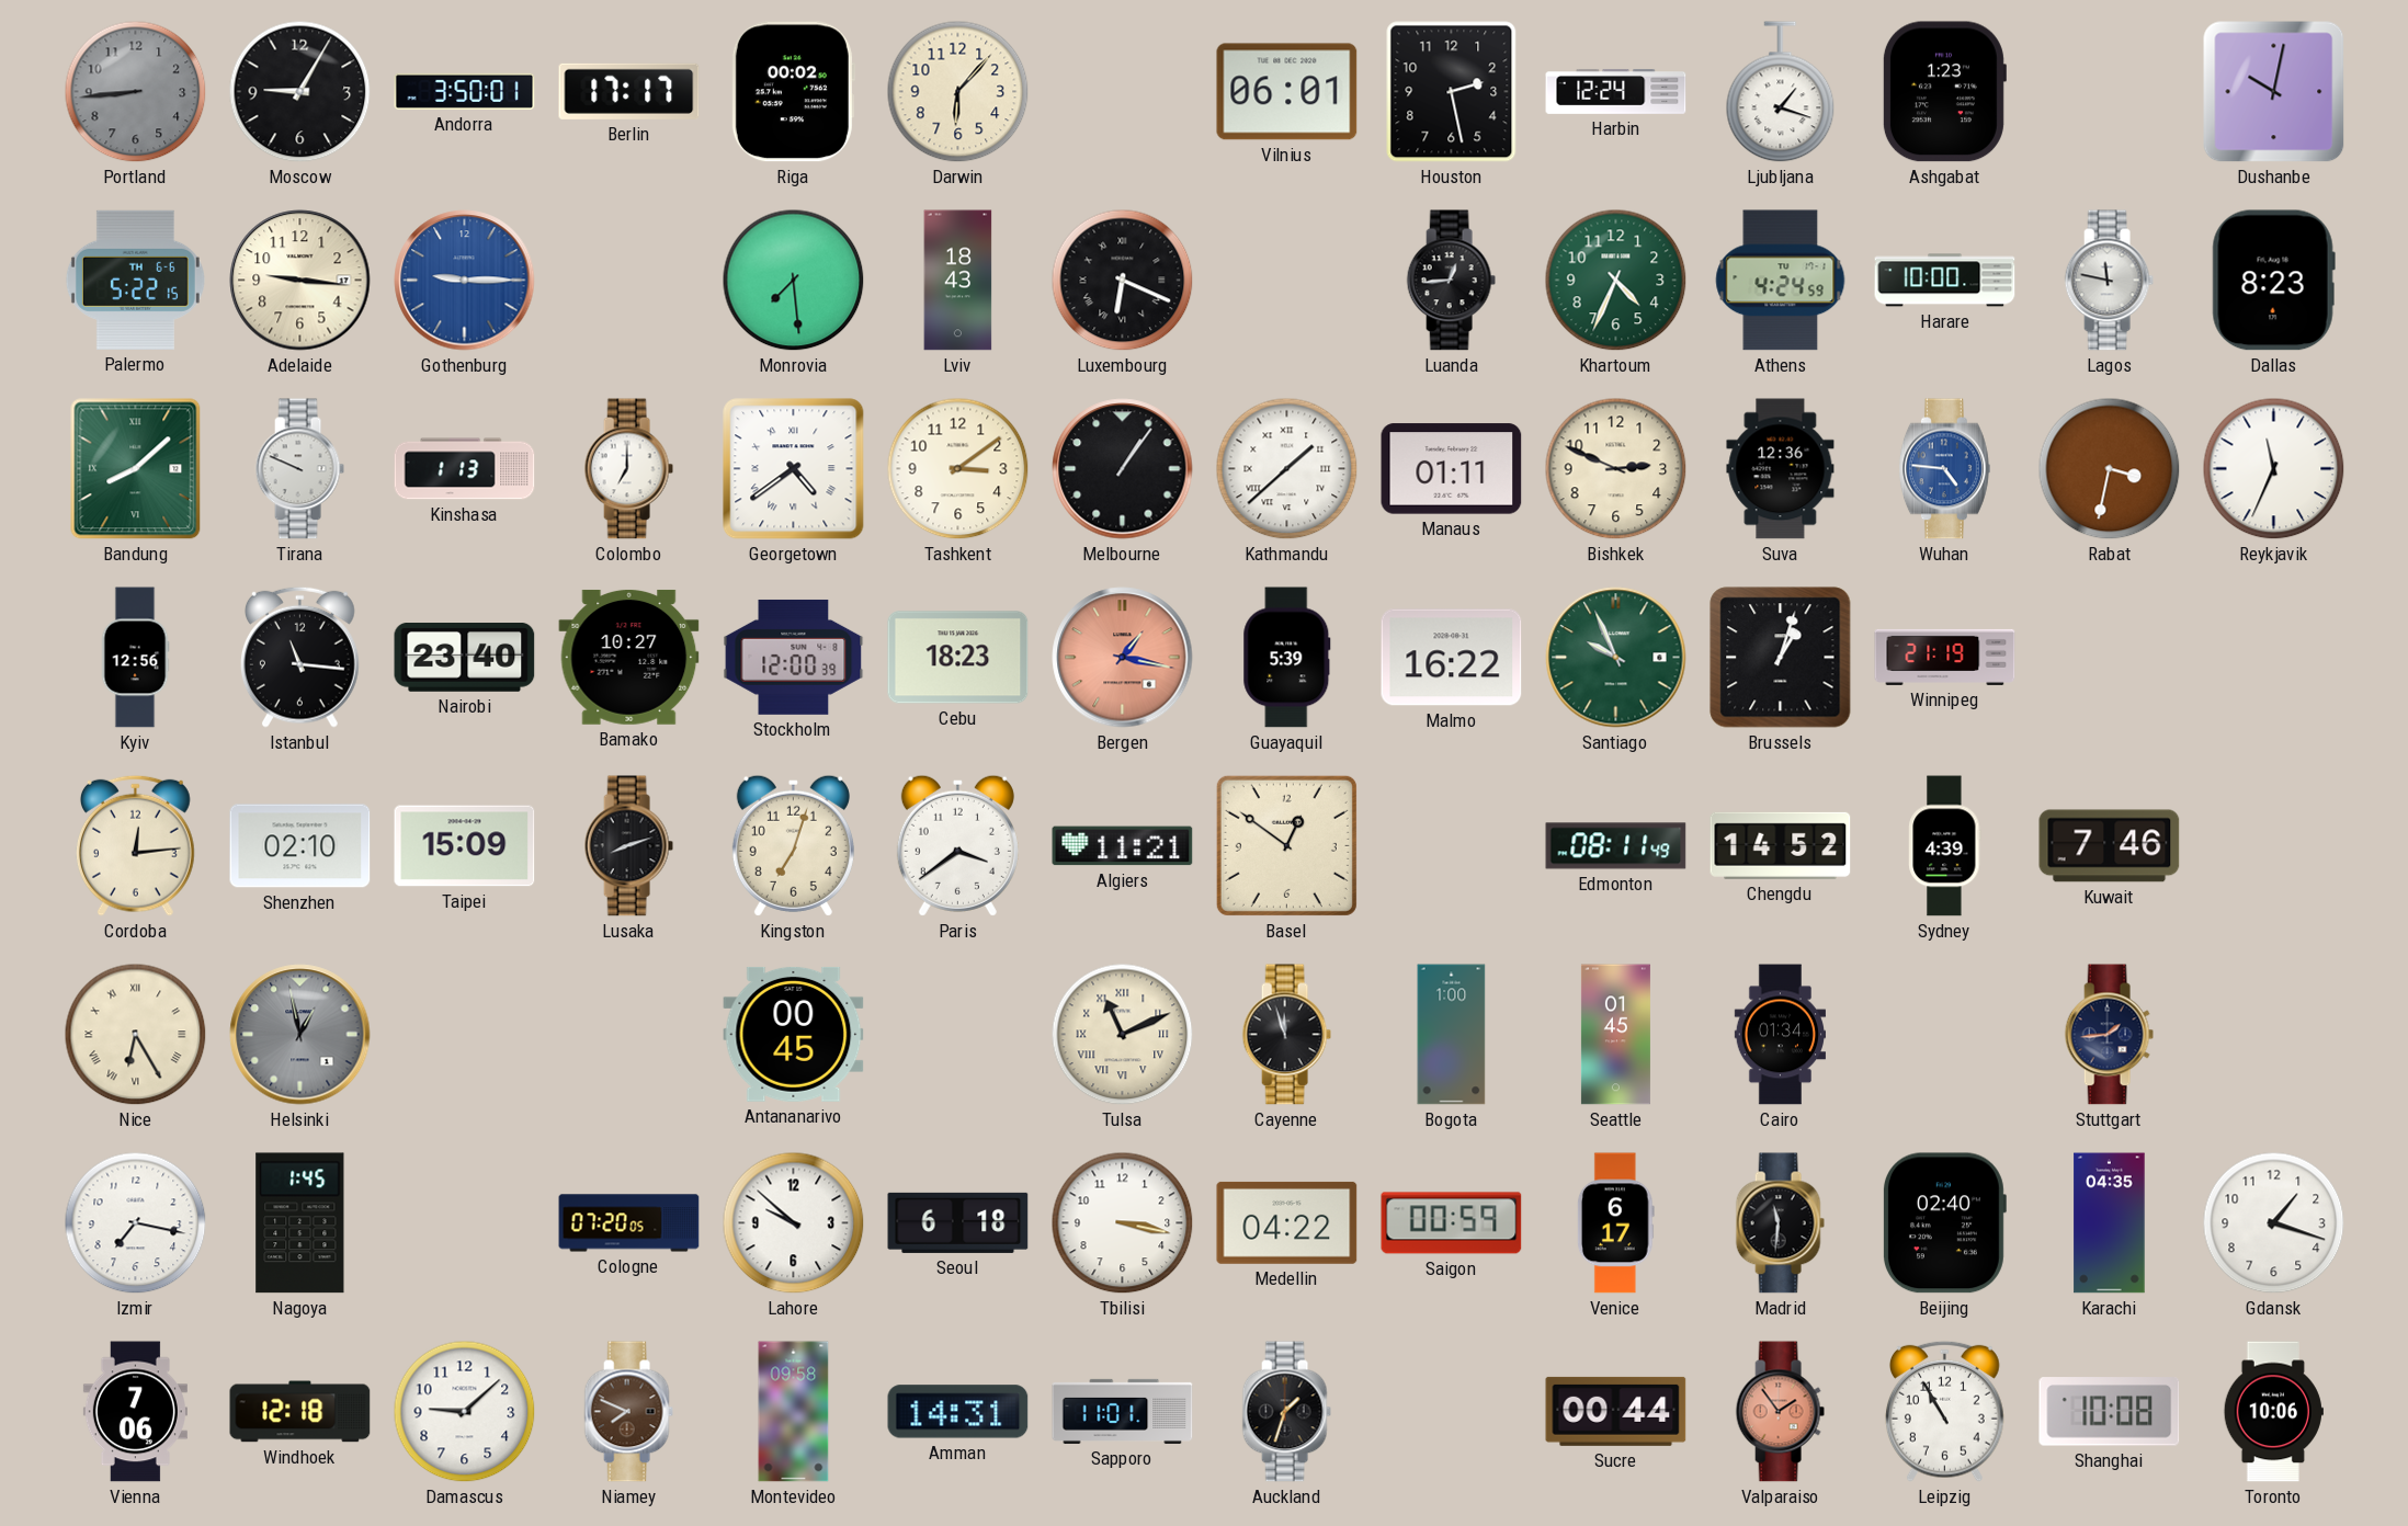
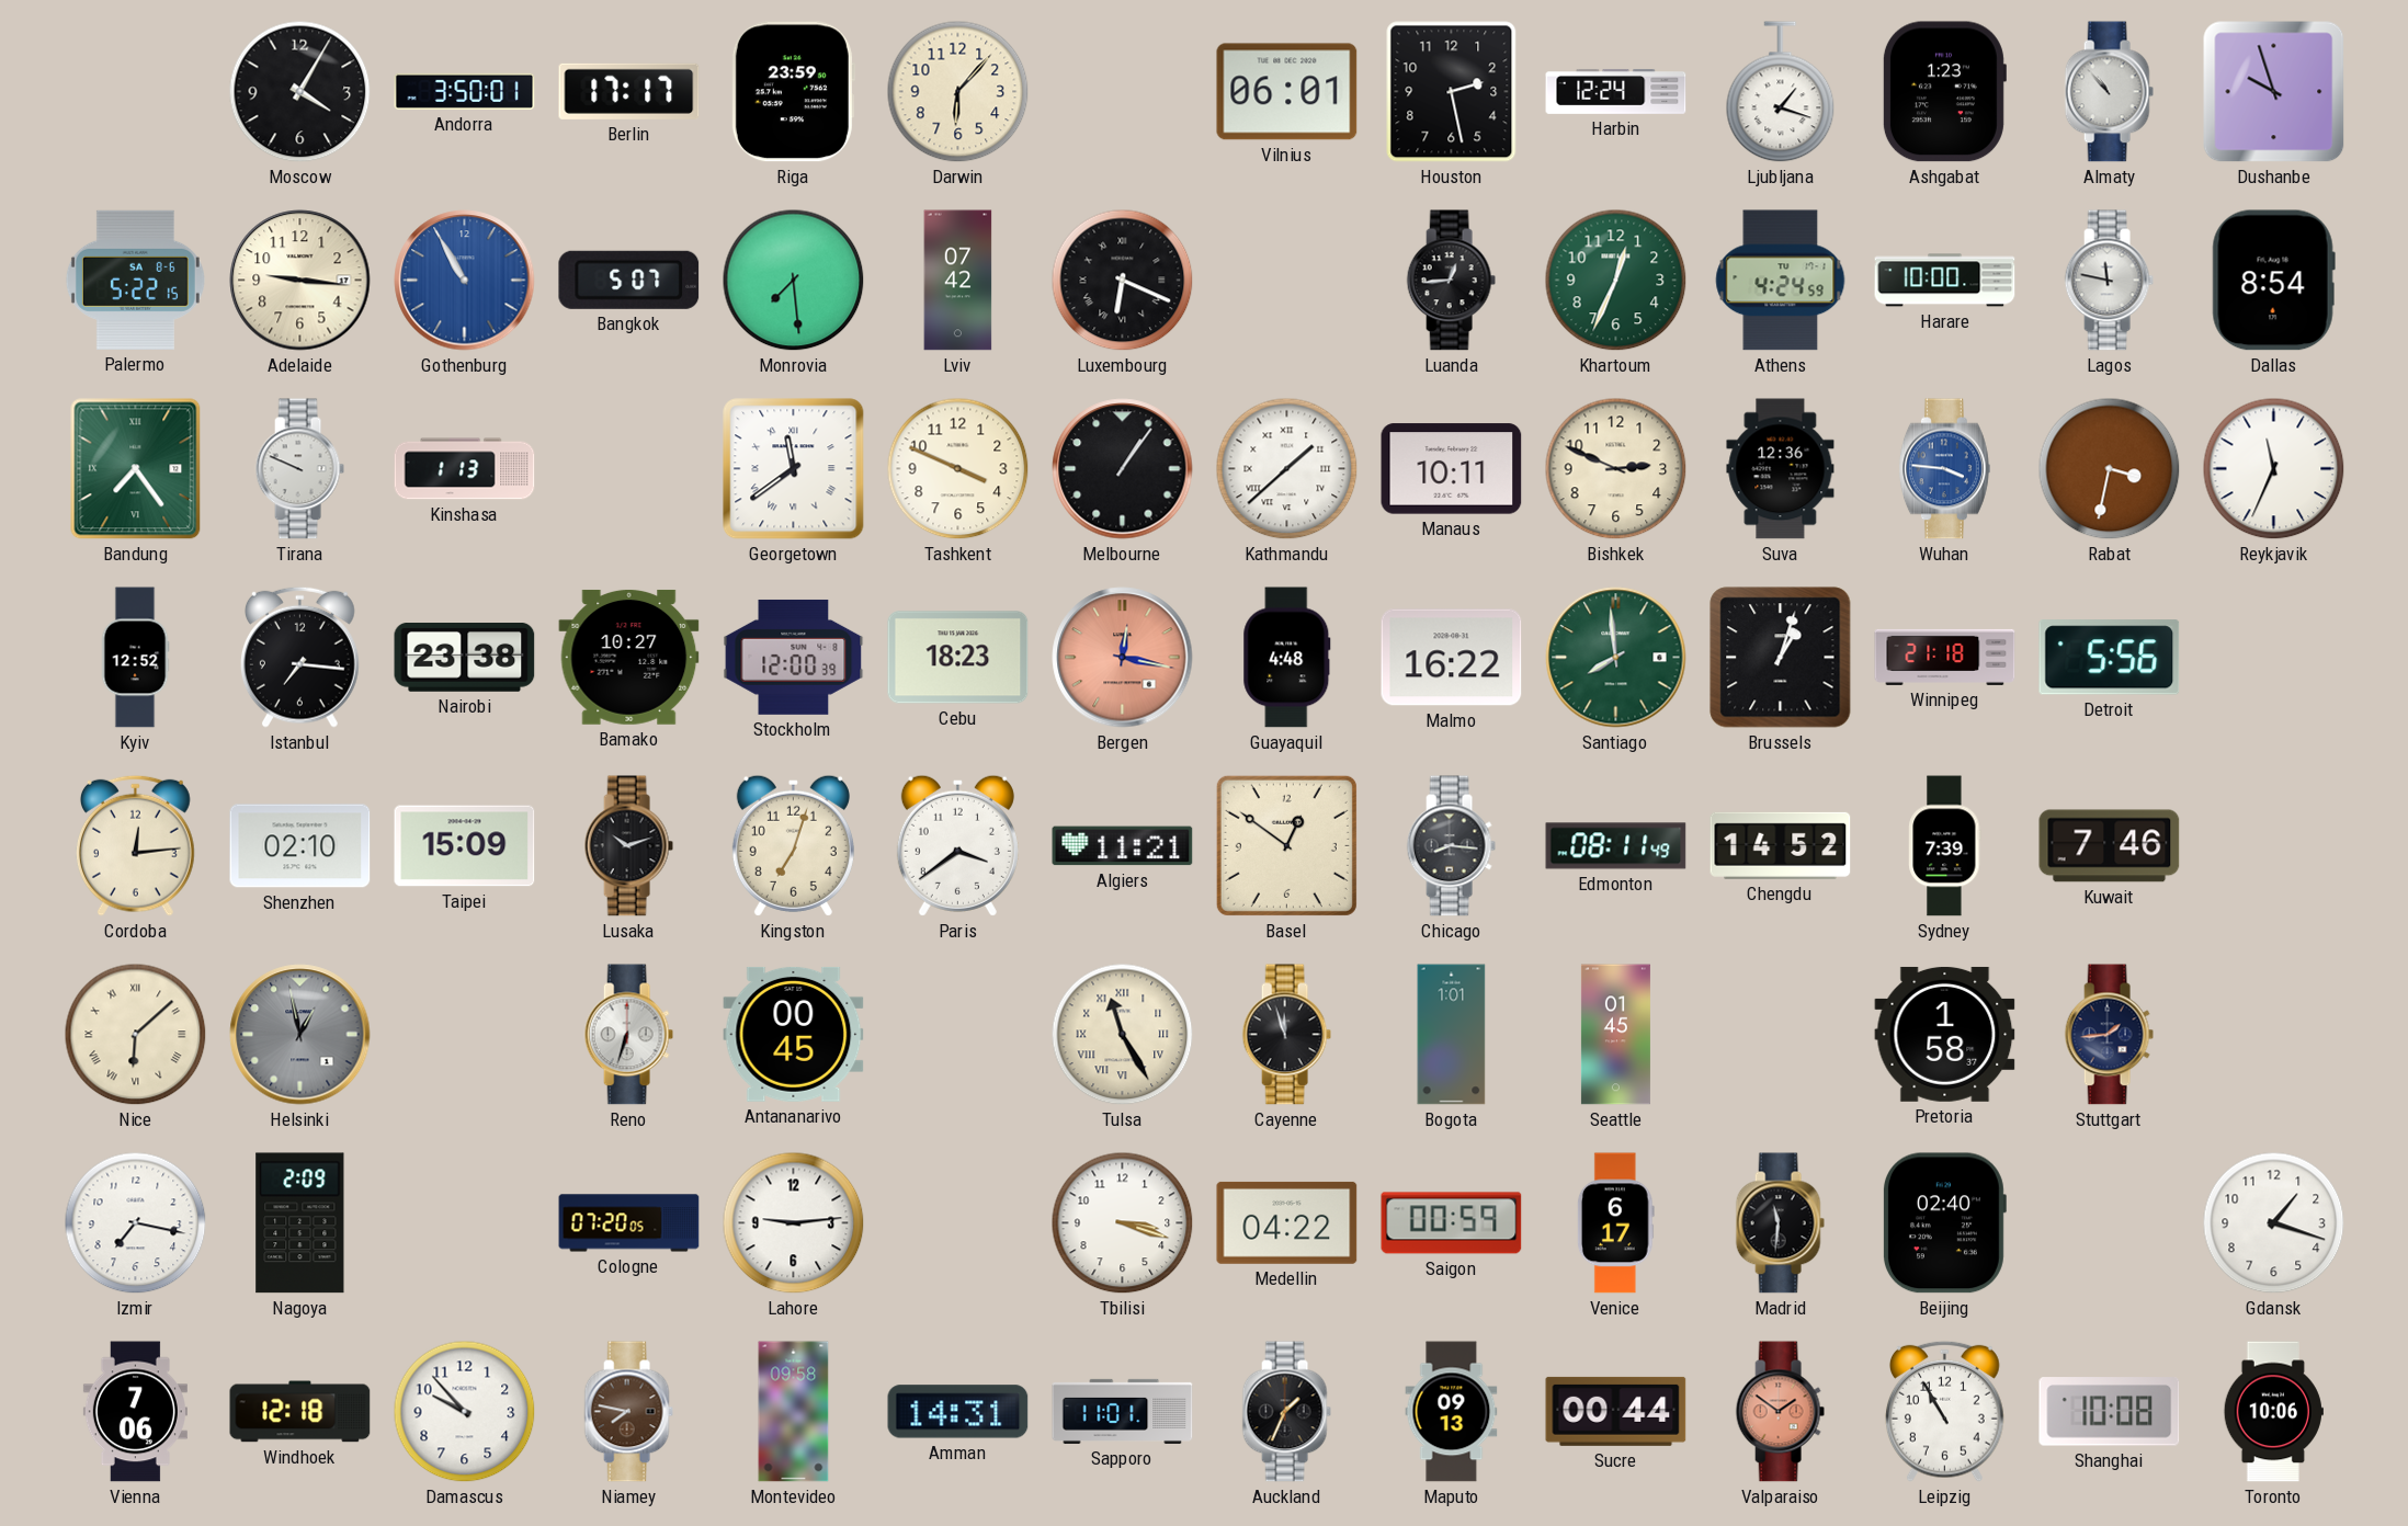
Portland: 8:44 -> none
Moscow: 9:05 -> 4:05
Riga: 00:02 -> 23:59
Almaty: none -> 10:53
Dushanbe: 10:02 -> 9:57
Palermo date: TH 6-6 -> SA 8-6
Gothenburg: 9:15 -> 10:55
Bangkok: none -> 5:07
Lviv: 18:43 -> 07:42
Khartoum: 4:34 -> 12:34
Dallas: 8:23 -> 8:54
Bandung: 8:08 -> 7:24
Colombo: 7:00 -> none
Georgetown: 4:39 -> 11:39
Tashkent: 3:09 -> 3:49
Manaus: 01:11 -> 10:11
Wuhan: 4:46 -> 3:46
Kyiv: 12:56 -> 12:52
Istanbul: 11:16 -> 7:16
Nairobi: 23:40 -> 23:38
Bergen: 1:17 -> 12:17
Guayaquil: 5:39 -> 4:48
Santiago: 9:56 -> 7:59
Winnipeg: 21:19 -> 21:18
Detroit: none -> 5:56
Lusaka: 8:12 -> 10:12
Chicago: none -> 8:16
Sydney: 4:39 -> 7:39
Nice: 6:25 -> 6:08
Reno: none -> 6:33
Tulsa: 11:11 -> 11:25
Bogota: 1:00 -> 1:01
Cairo: 01:34 -> none
Pretoria: none -> 1:58
Nagoya: 1:45 -> 2:09
Lahore: 9:52 -> 9:14
Seoul: 6:18 -> none
Tbilisi: 3:17 -> 3:18
Karachi: 04:35 -> none
Damascus: 9:08 -> 9:53
Niamey: 7:49 -> 7:47
Auckland: 1:33 -> 1:34
Maputo: none -> 09:13
Valparaiso: 1:54 -> 1:51
